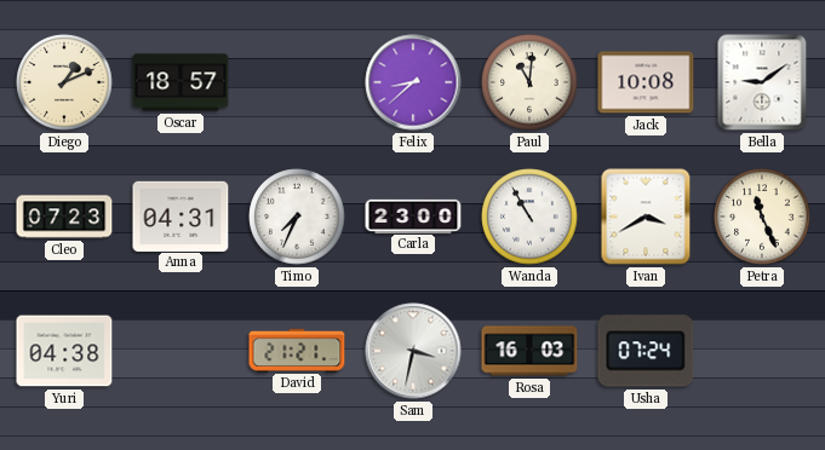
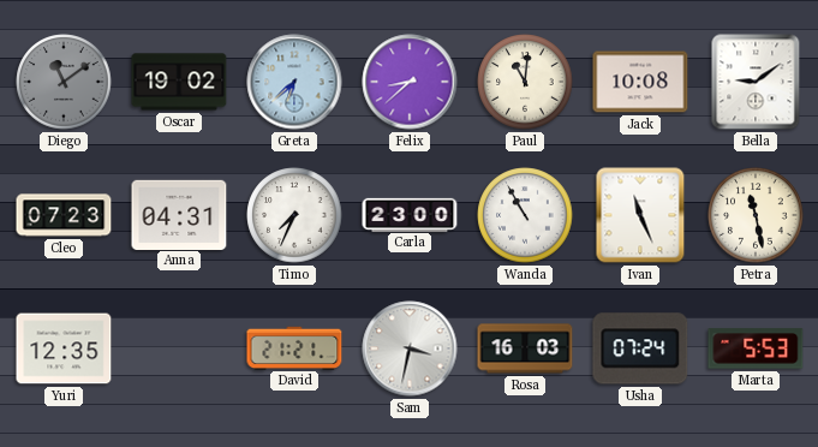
Diego: 1:11 -> 11:09
Diego dial: cream -> grey
Oscar: 18:57 -> 19:02
Greta: none -> 6:38
Ivan: 3:40 -> 11:26
Petra: 11:26 -> 11:28
Yuri: 04:38 -> 12:35
Marta: none -> 5:53
